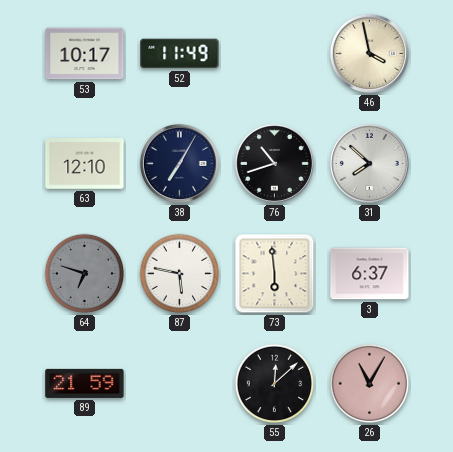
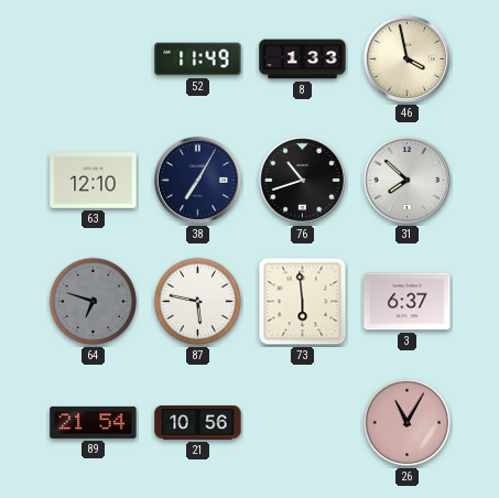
53: 10:17 -> none
8: none -> 1:33
89: 21:59 -> 21:54
21: none -> 10:56
55: 12:08 -> none
